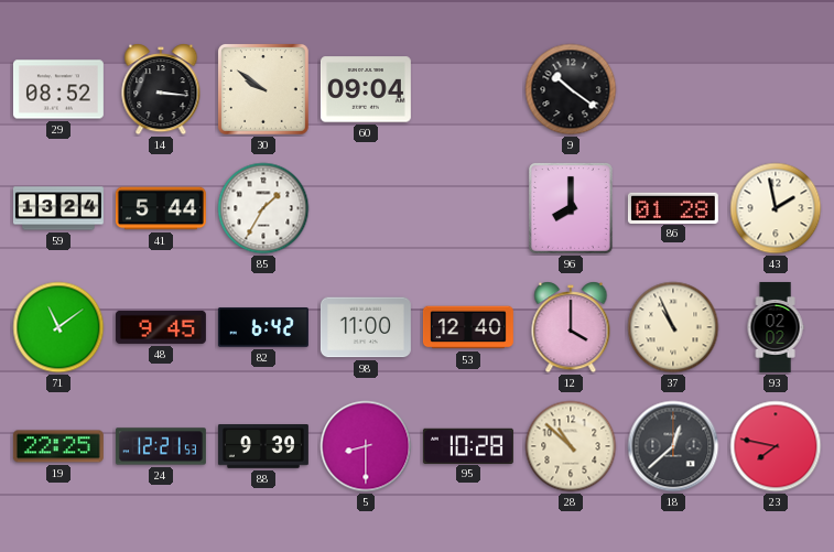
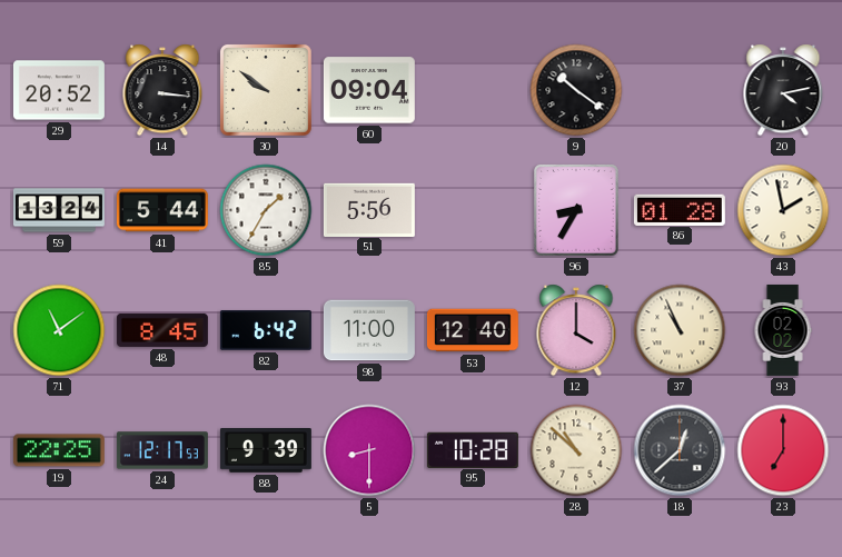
29: 08:52 -> 20:52
20: none -> 4:13
51: none -> 5:56
96: 8:00 -> 8:35
48: 9:45 -> 8:45
24: 12:21 -> 12:17
23: 7:47 -> 7:00
